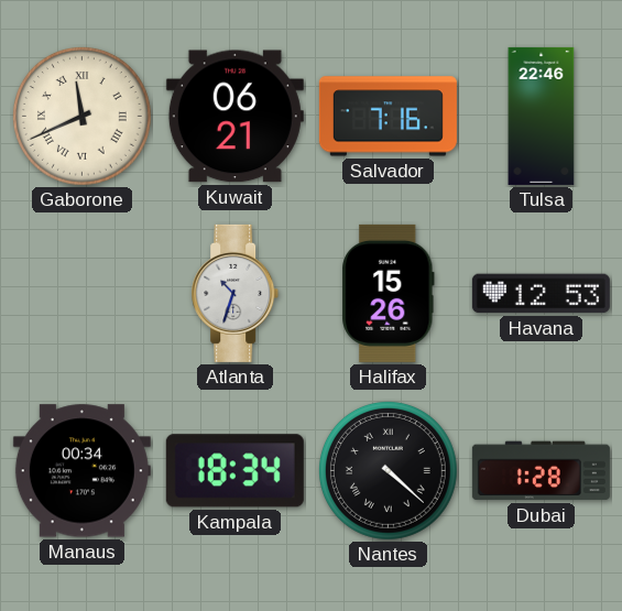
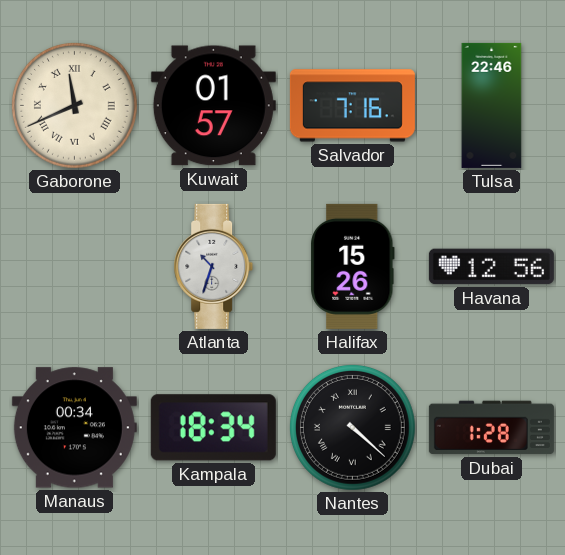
Kuwait: 06:21 -> 01:57
Havana: 12:53 -> 12:56
